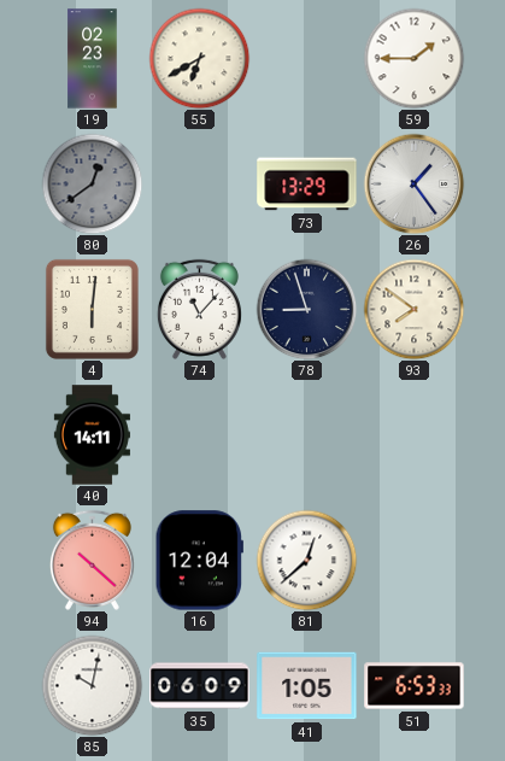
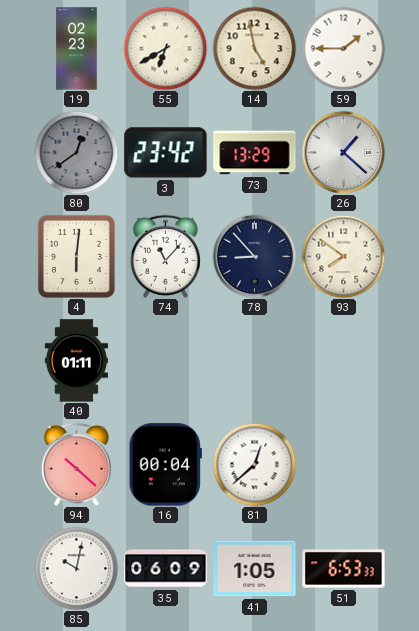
14: none -> 4:58
3: none -> 23:42
26: 1:24 -> 1:22
78: 8:57 -> 8:53
40: 14:11 -> 01:11
16: 12:04 -> 00:04
